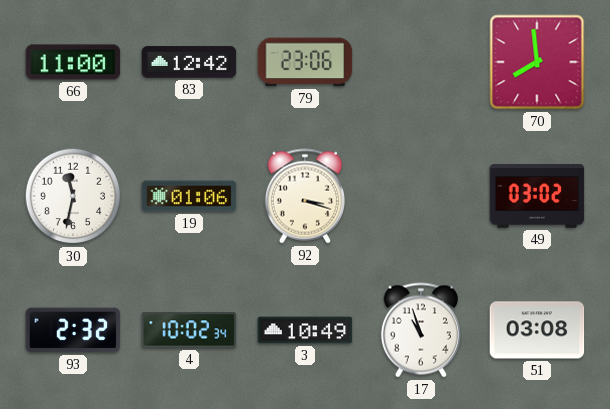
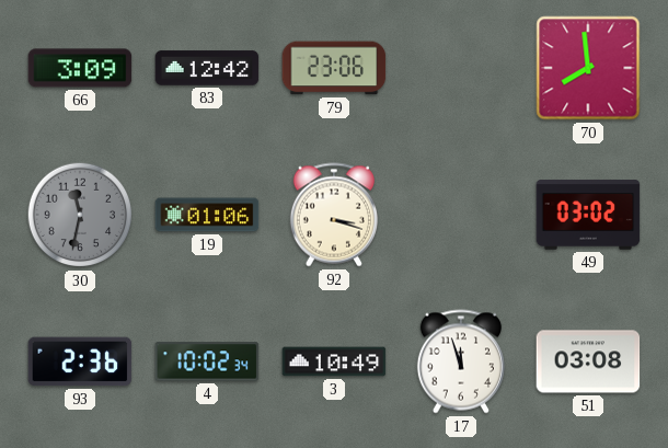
66: 11:00 -> 3:09
30 dial: white -> grey
93: 2:32 -> 2:36
17: 10:57 -> 11:57
